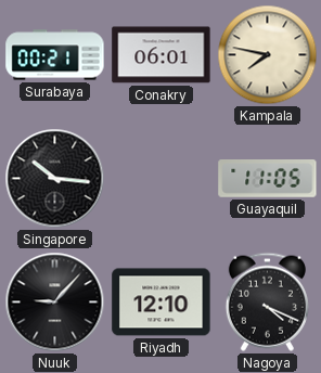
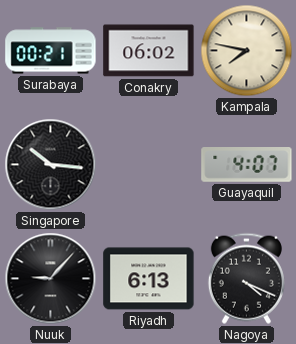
Conakry: 06:01 -> 06:02
Guayaquil: 11:05 -> 4:07
Riyadh: 12:10 -> 6:13
